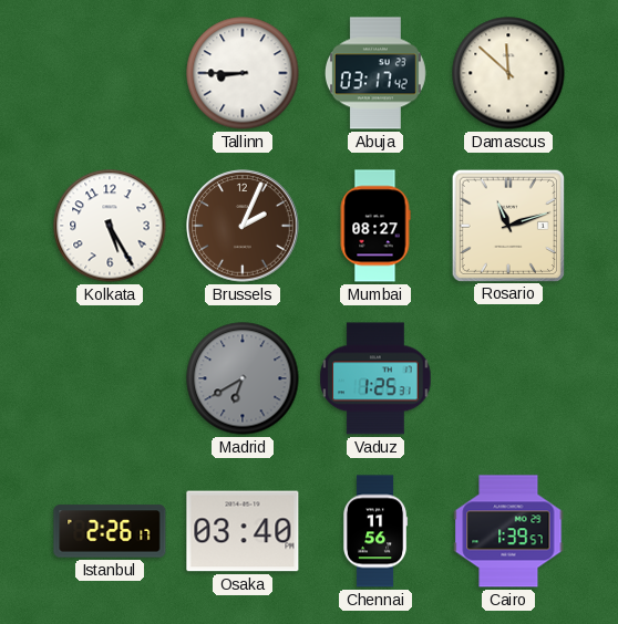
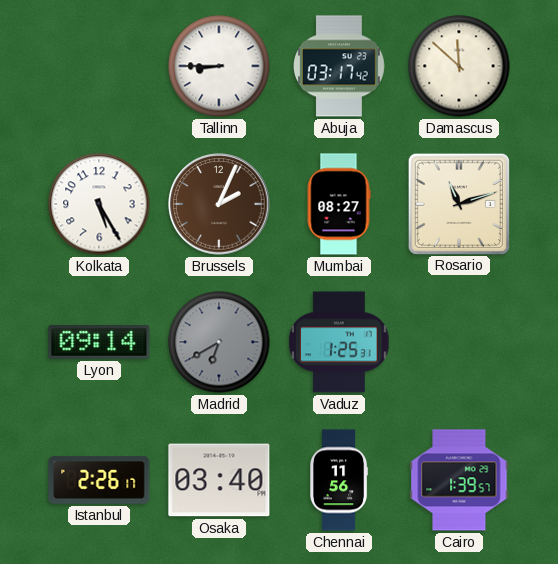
Lyon: none -> 09:14
